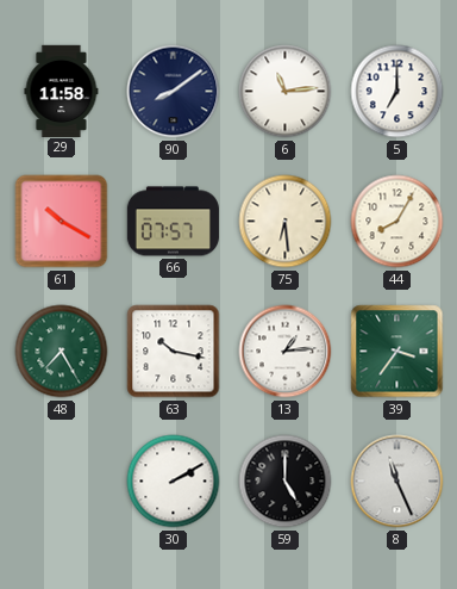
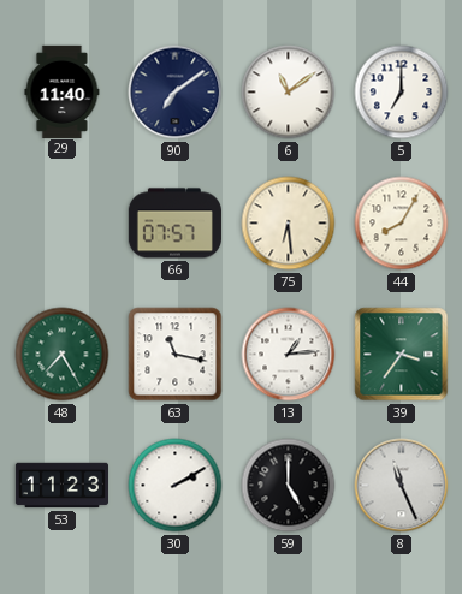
29: 11:58 -> 11:40
90: 8:09 -> 7:09
6: 11:14 -> 11:09
61: 10:20 -> none
63: 10:17 -> 11:17
53: none -> 11:23
